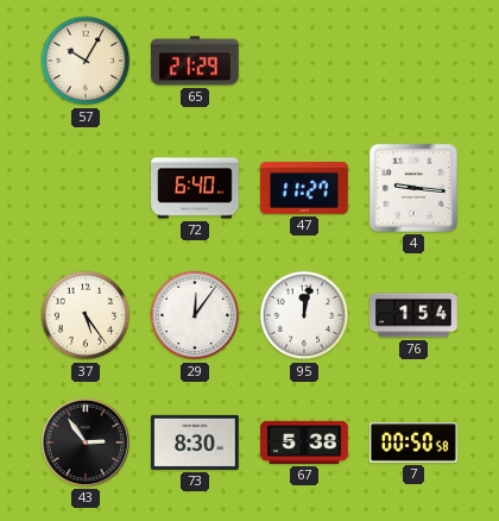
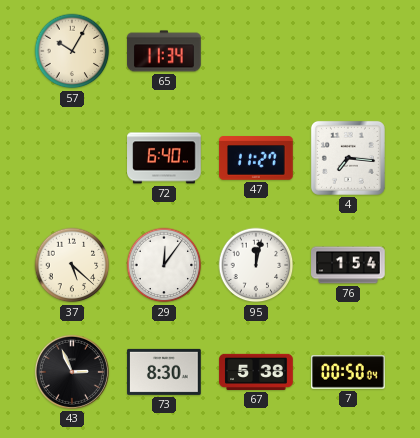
65: 21:29 -> 11:34
4: 9:16 -> 7:16
37: 5:24 -> 5:22
43: 2:54 -> 2:56
7: 00:50:58 -> 00:50:04
